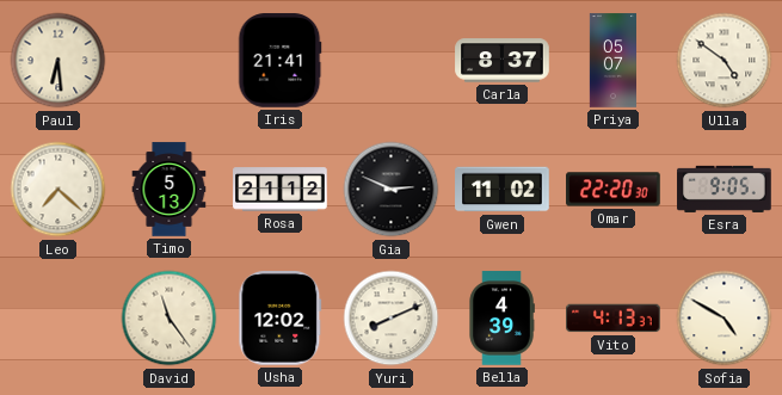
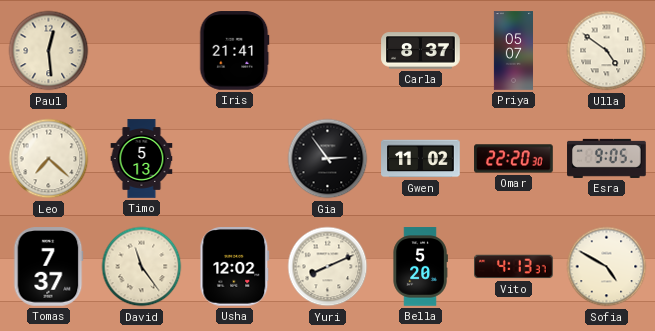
Paul: 6:29 -> 12:29
Rosa: 21:12 -> none
Gia: 2:49 -> 2:54
Tomas: none -> 7:37
Bella: 4:39 -> 5:20
